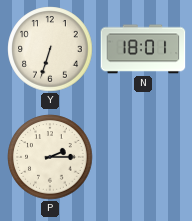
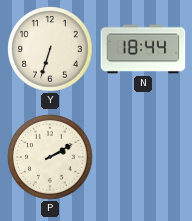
N: 18:01 -> 18:44
P: 2:15 -> 2:10
